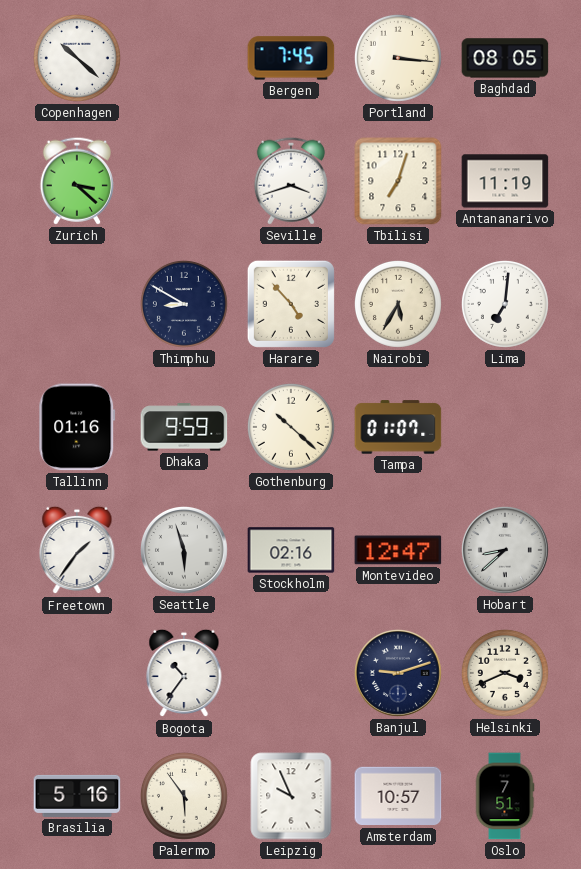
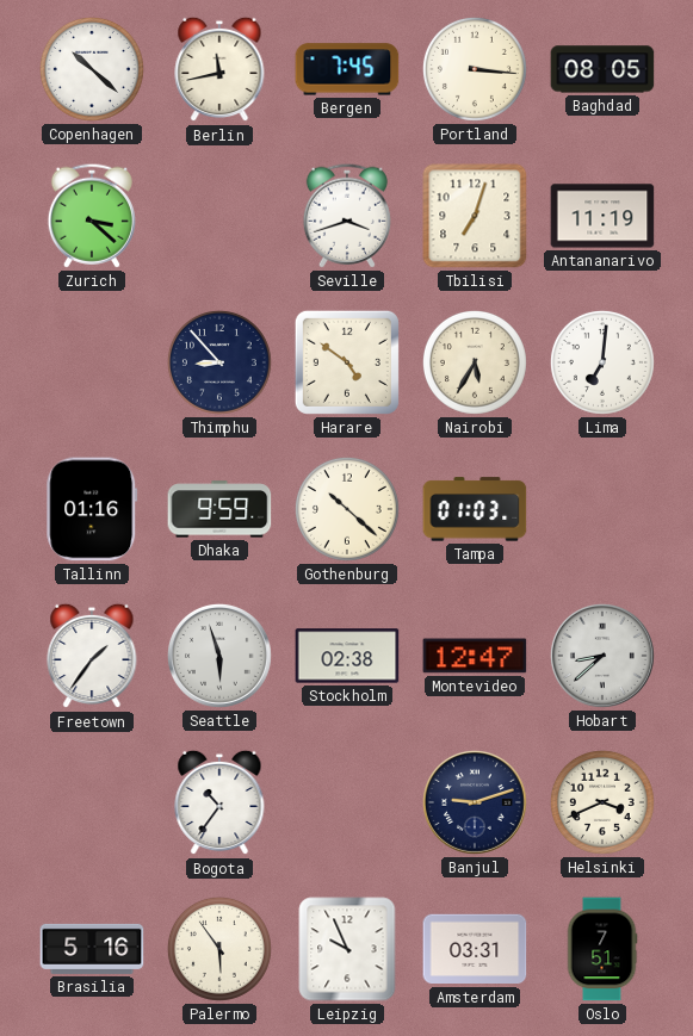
Berlin: none -> 11:43
Thimphu: 8:50 -> 8:53
Harare: 4:53 -> 4:51
Tampa: 01:07 -> 01:03
Stockholm: 02:16 -> 02:38
Amsterdam: 10:57 -> 03:31
